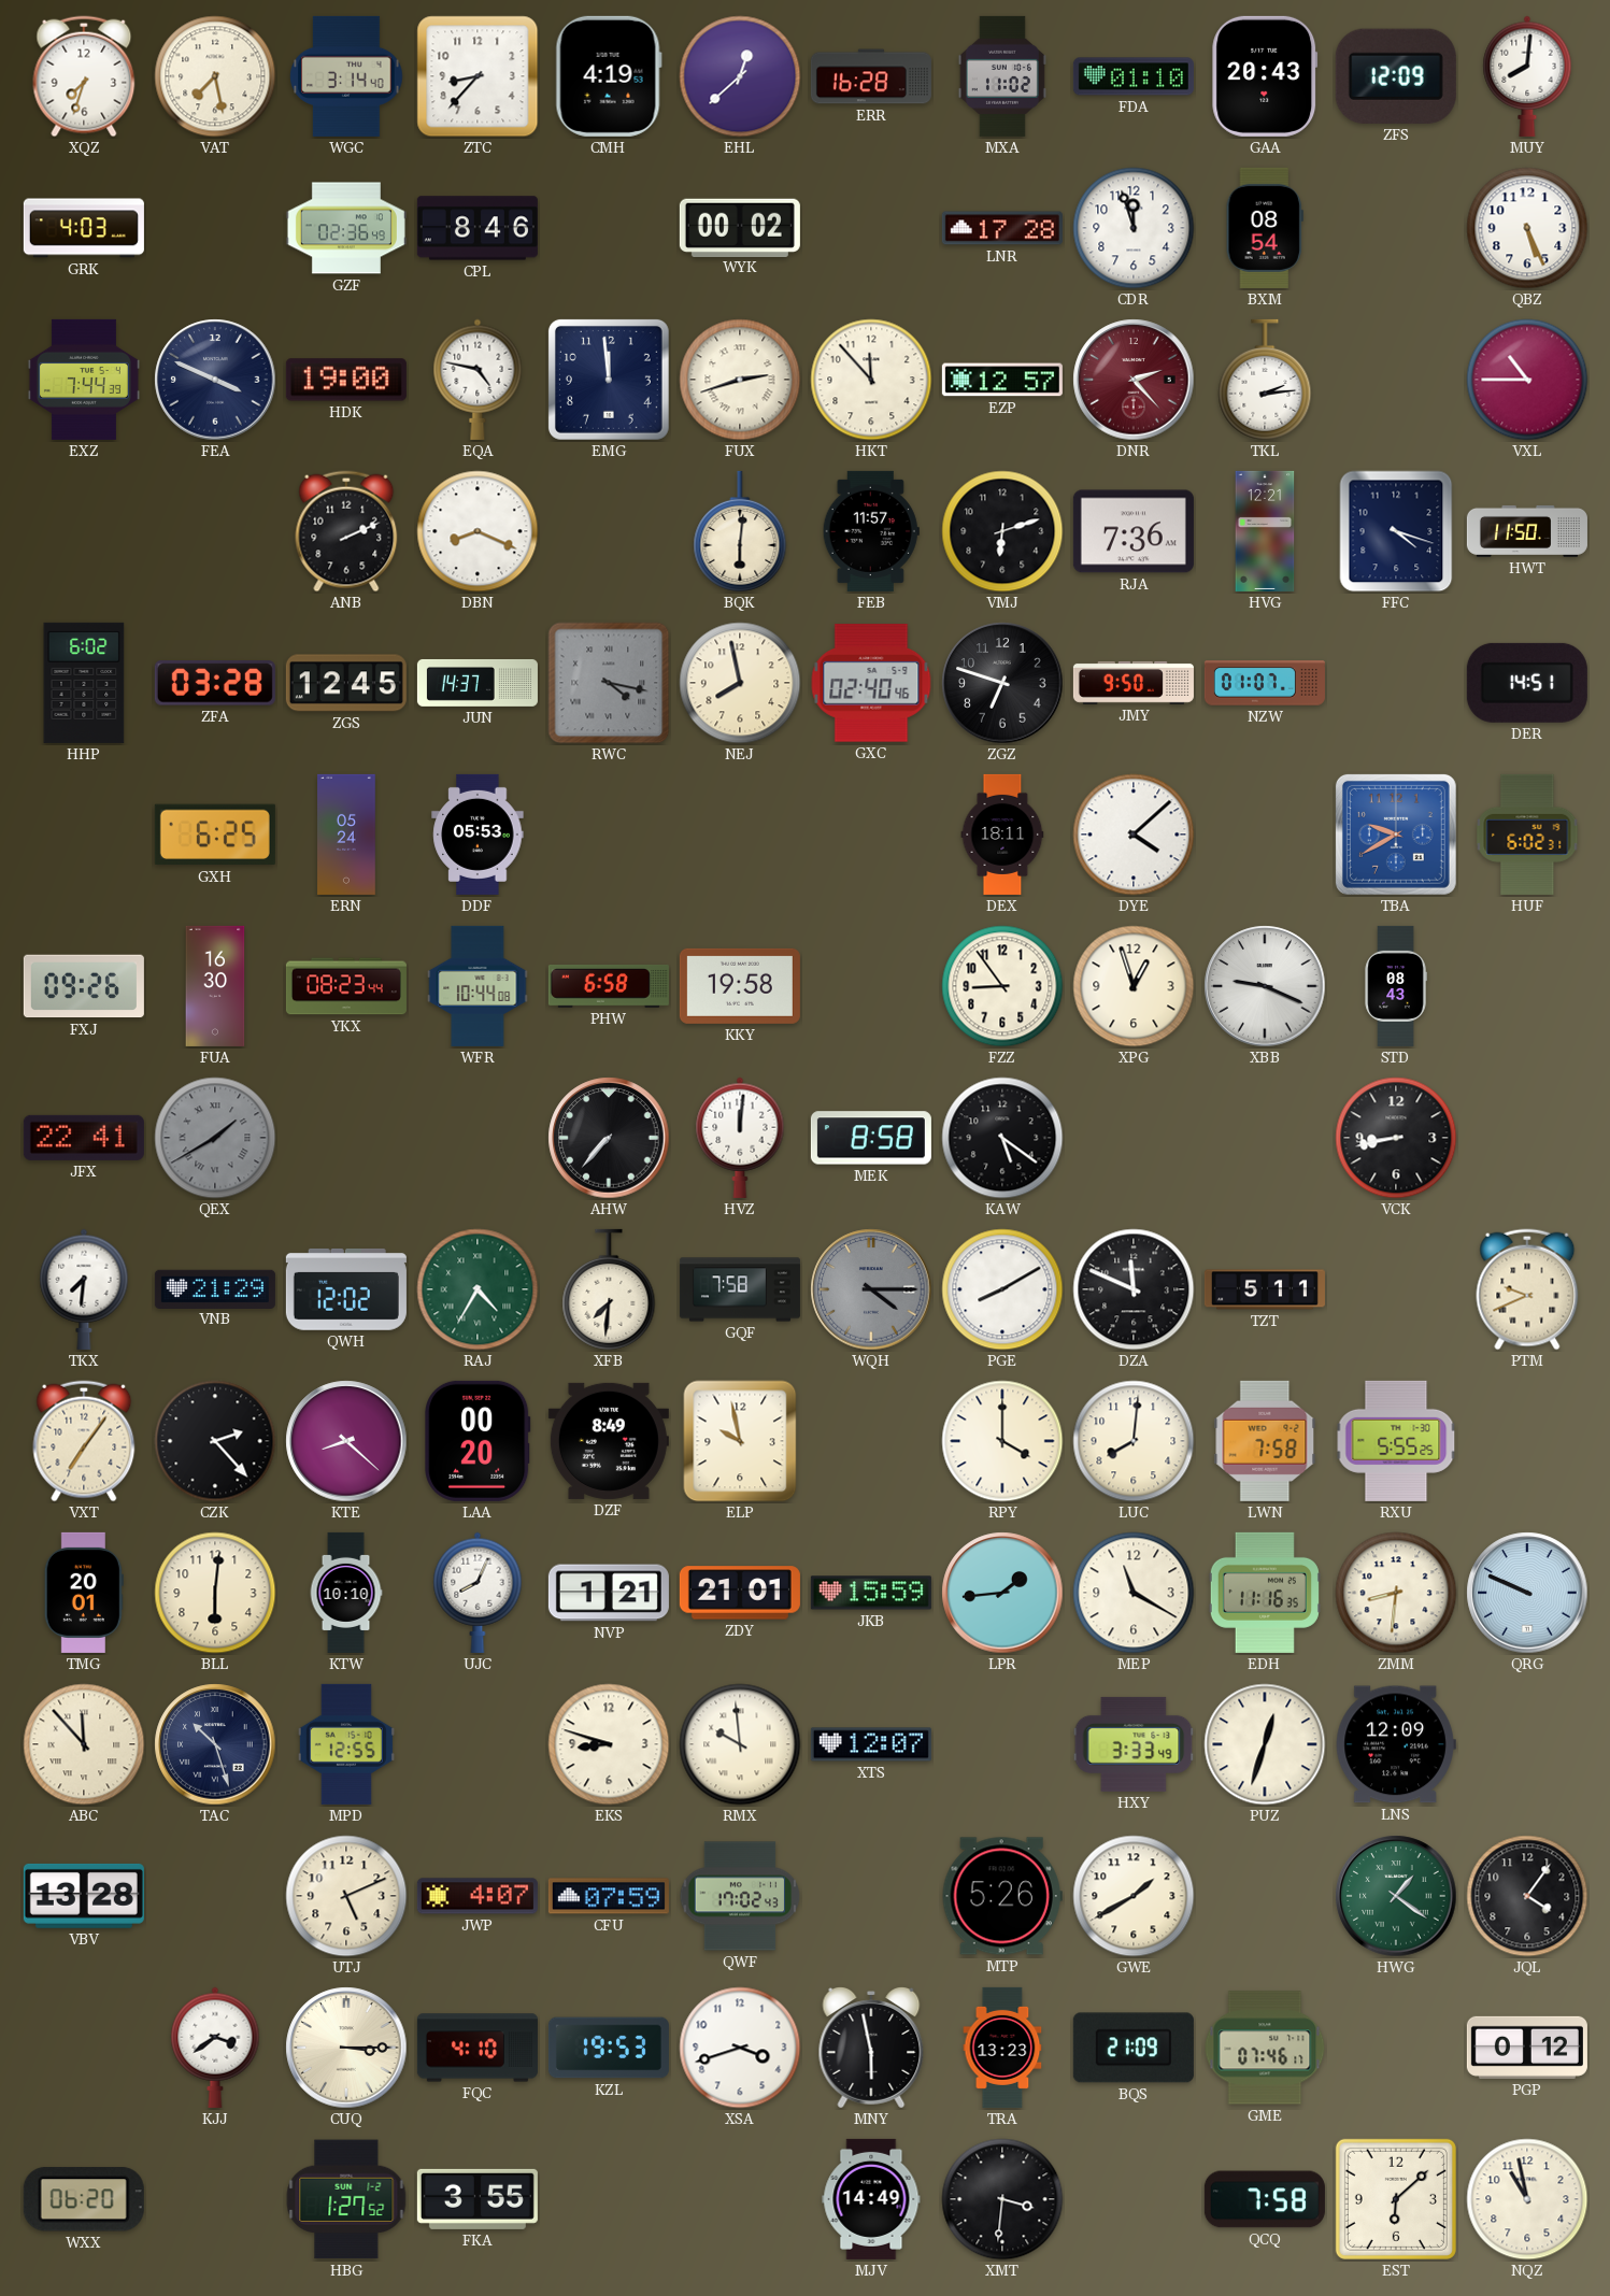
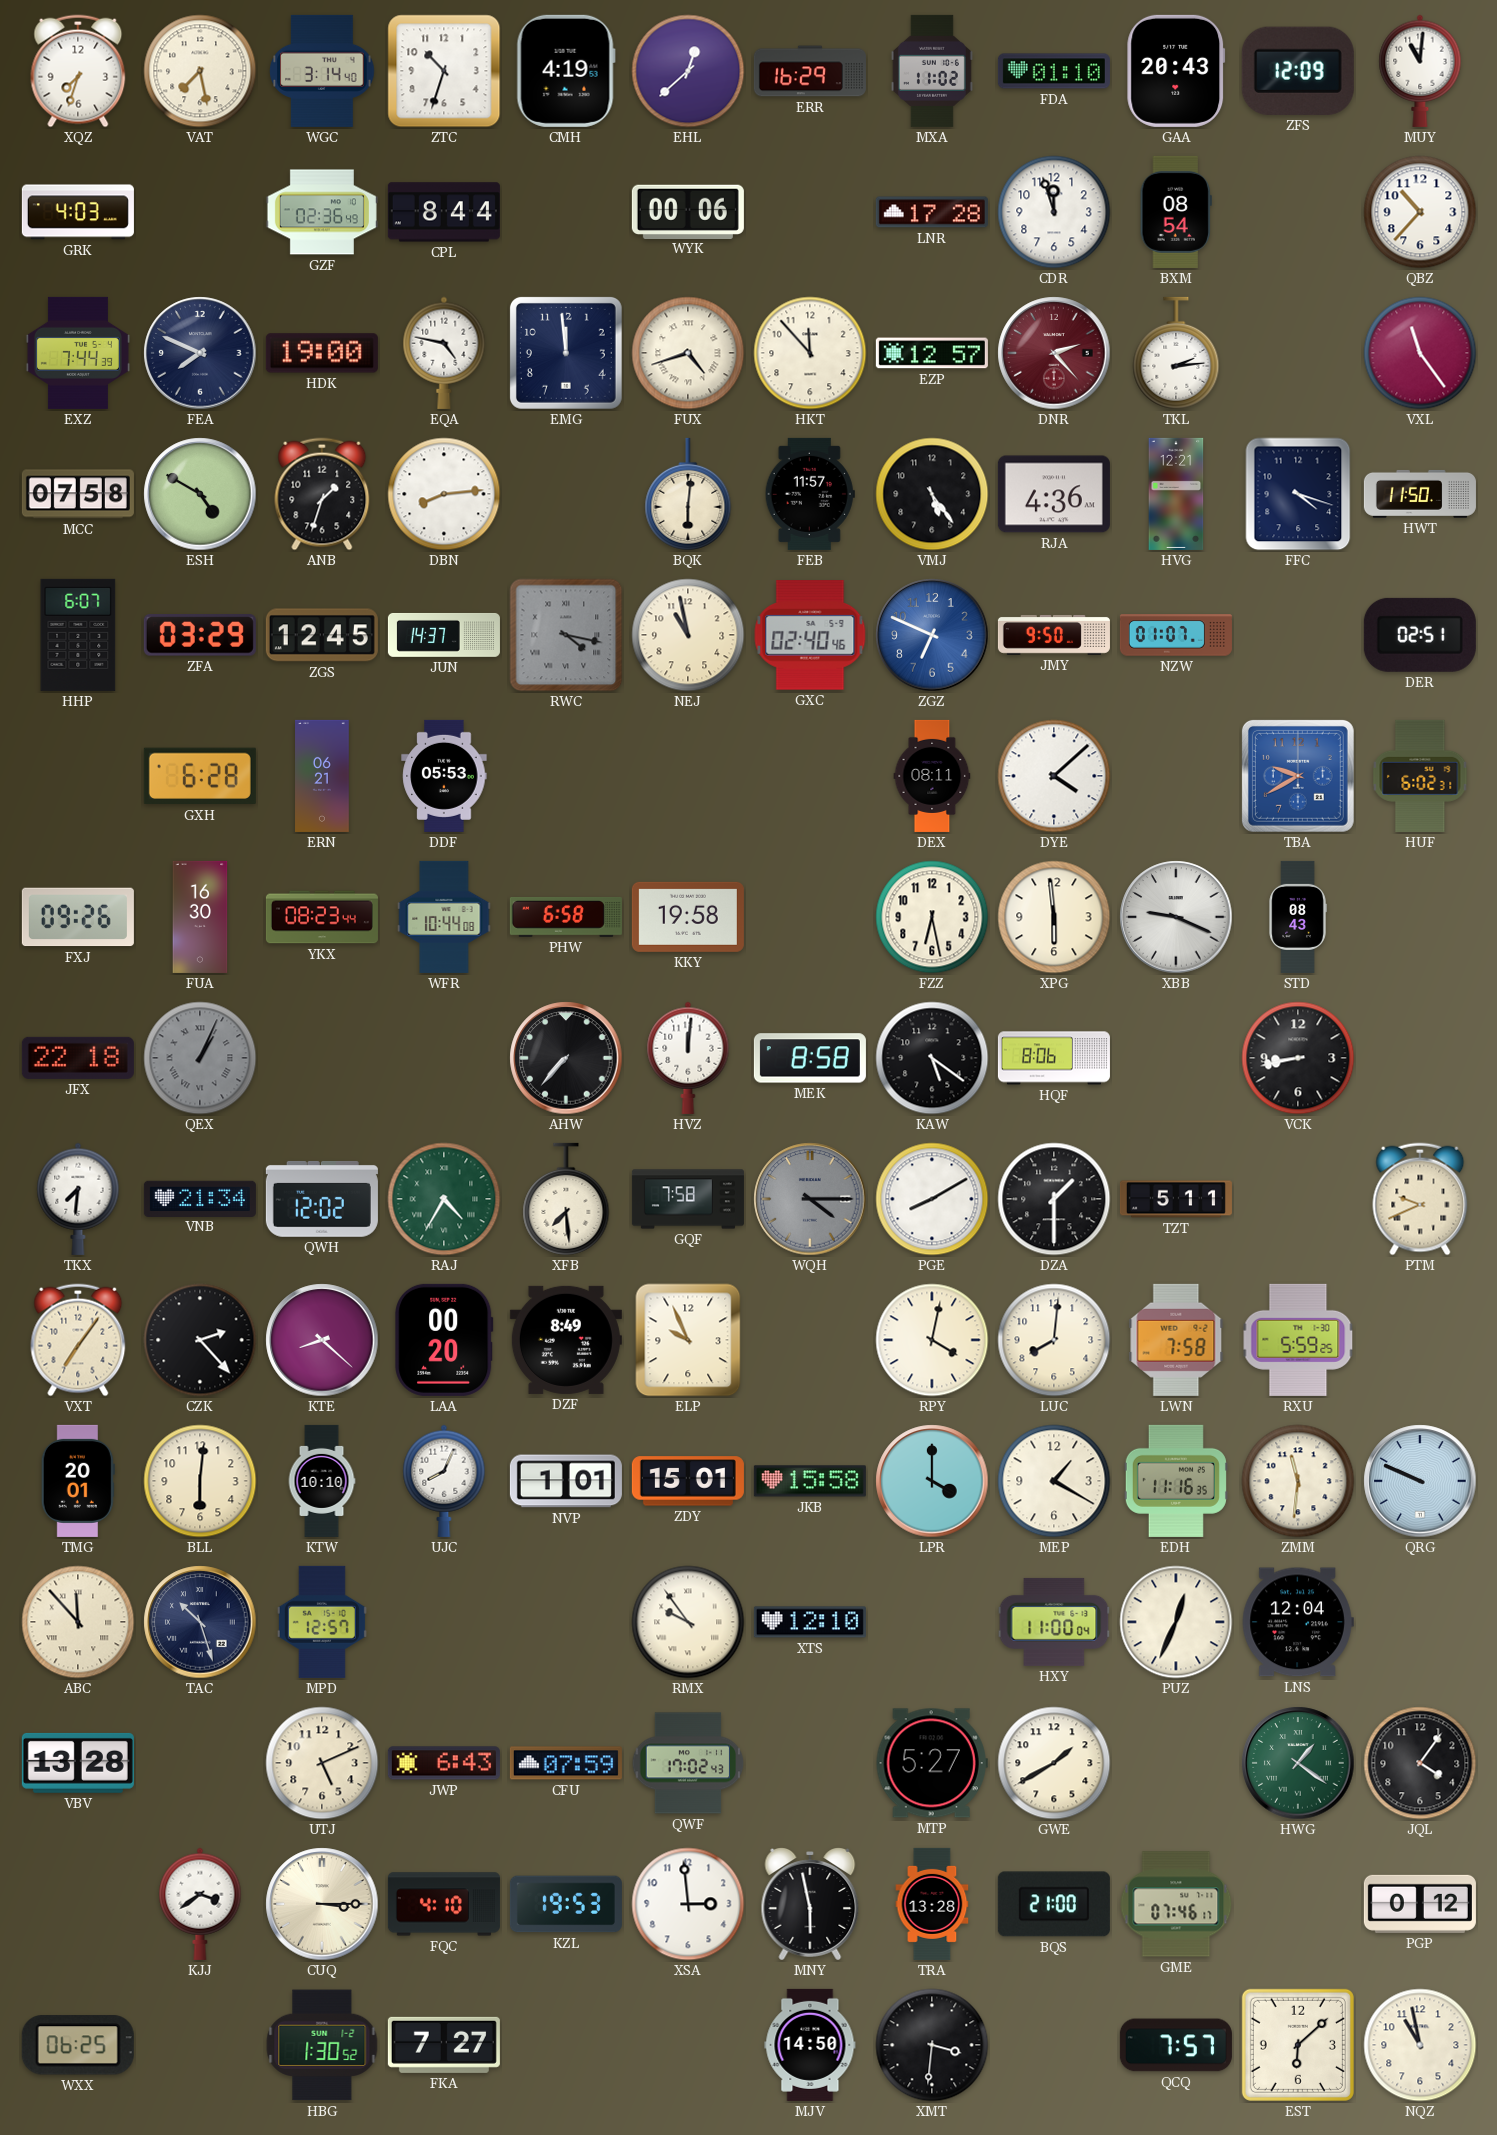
ZTC: 8:37 -> 10:33
ERR: 16:28 -> 16:29
MUY: 8:01 -> 11:01
CPL: 8:46 -> 8:44
WYK: 00:02 -> 00:06
QBZ: 5:26 -> 10:37
FEA: 3:49 -> 7:49
FUX: 2:42 -> 4:42
VXL: 10:45 -> 11:24
MCC: none -> 07:58
ESH: none -> 4:50
ANB: 2:11 -> 1:33
DBN: 8:19 -> 8:14
VMJ: 6:12 -> 5:24
RJA: 7:36 -> 4:36
HHP: 6:02 -> 6:07
ZFA: 03:28 -> 03:29
NEJ: 7:58 -> 10:58
ZGZ: 6:48 -> 6:49
ZGZ dial: black -> blue
DER: 14:51 -> 02:51
GXH: 6:25 -> 6:28
ERN: 05:24 -> 06:21
DEX: 18:11 -> 08:11
FZZ: 8:54 -> 6:28
XPG: 12:57 -> 5:59
JFX: 22:41 -> 22:18
QEX: 1:40 -> 1:04
HQF: none -> 8:06
VNB: 21:29 -> 21:34
XFB: 7:31 -> 7:29
DZA: 11:49 -> 1:30
ELP: 9:58 -> 9:56
RPY: 4:00 -> 4:02
RXU: 5:55 -> 5:59
NVP: 1:21 -> 1:01
ZDY: 21:01 -> 15:01
JKB: 15:59 -> 15:58
LPR: 1:44 -> 4:00
MEP: 11:20 -> 1:20
ZMM: 8:31 -> 11:31
MPD: 12:55 -> 12:57
EKS: 8:48 -> none
RMX: 9:59 -> 9:54
XTS: 12:07 -> 12:10
HXY: 3:33 -> 11:00
PUZ: 12:33 -> 12:34
LNS: 12:09 -> 12:04
JWP: 4:07 -> 6:43
MTP: 5:26 -> 5:27
XSA: 3:42 -> 2:59
TRA: 13:23 -> 13:28
BQS: 21:09 -> 21:00
WXX: 06:20 -> 06:25
HBG: 1:27 -> 1:30
FKA: 3:55 -> 7:27
MJV: 14:49 -> 14:50
QCQ: 7:58 -> 7:57
